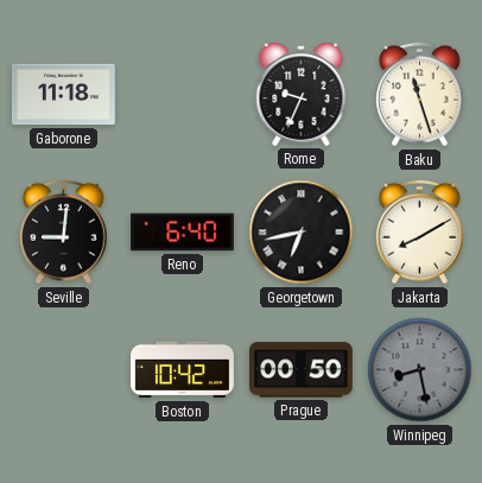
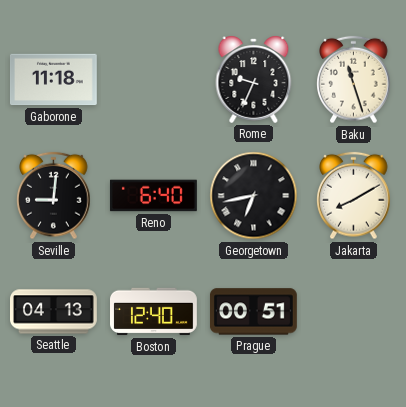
Seattle: none -> 04:13
Boston: 10:42 -> 12:40
Prague: 00:50 -> 00:51
Winnipeg: 8:28 -> none
